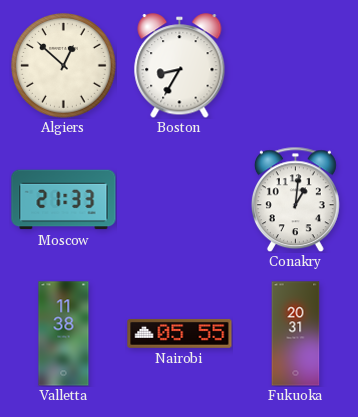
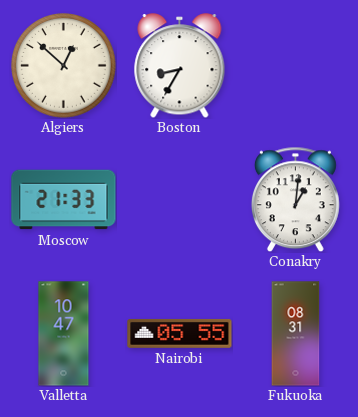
Valletta: 11:38 -> 10:47
Fukuoka: 20:31 -> 08:31
